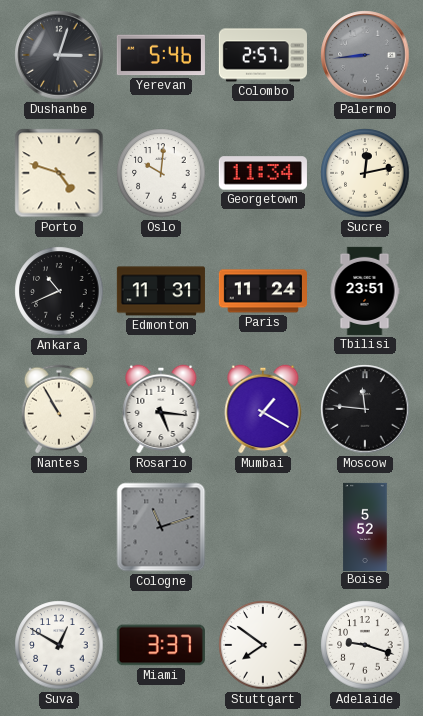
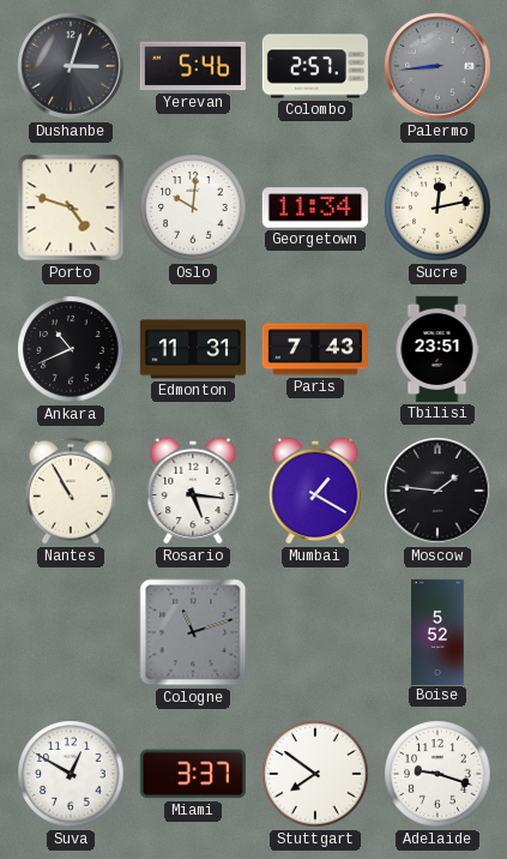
Paris: 11:24 -> 7:43
Moscow: 11:46 -> 1:46
